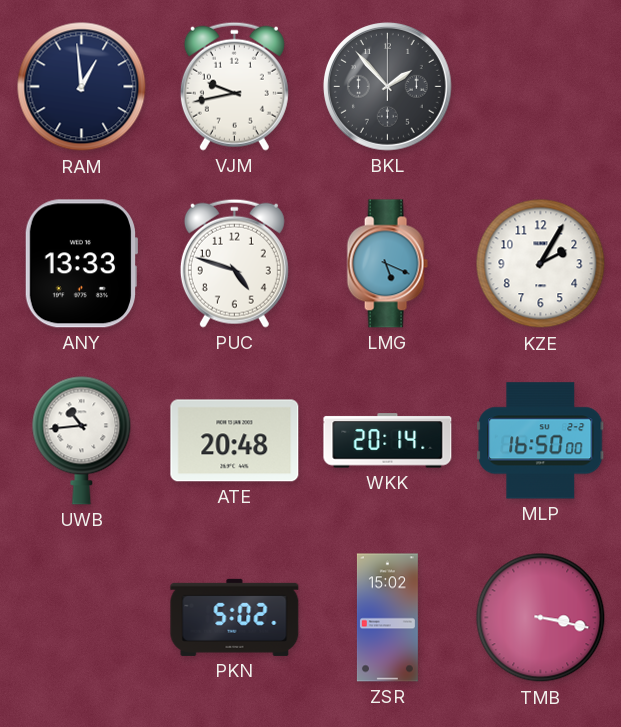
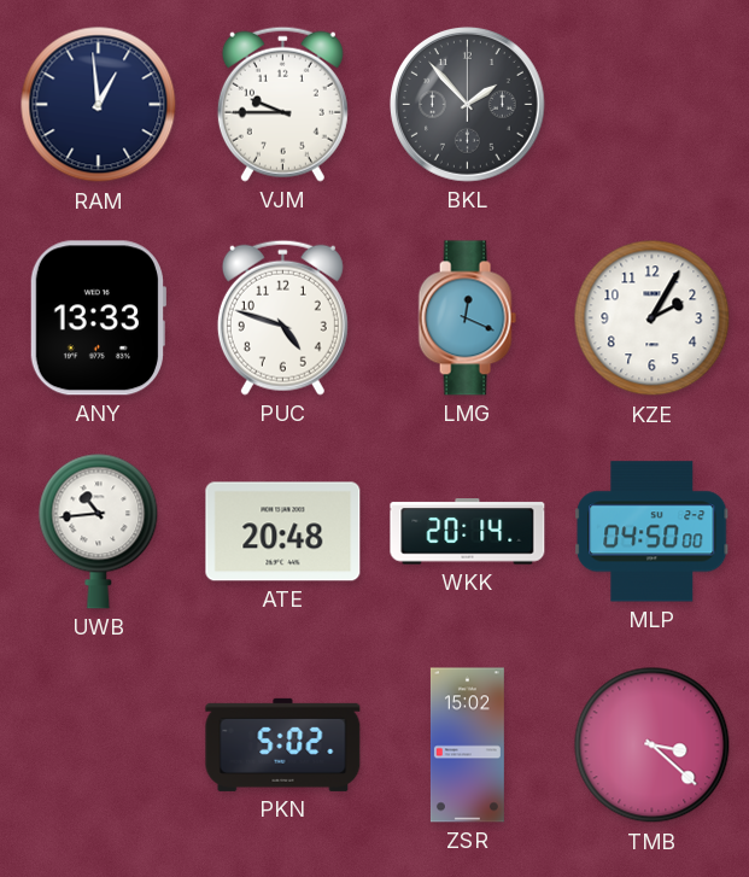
VJM: 9:43 -> 9:45
LMG: 5:19 -> 12:19
MLP: 16:50 -> 04:50
TMB: 3:17 -> 3:22
